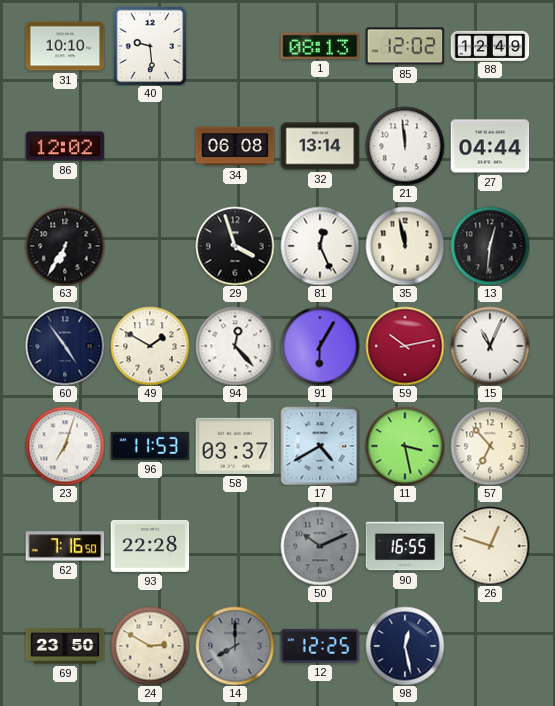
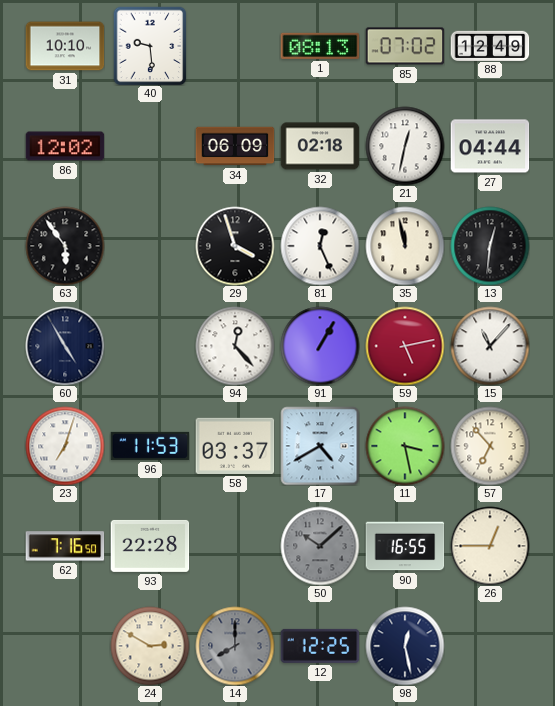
85: 12:02 -> 07:02
34: 06:08 -> 06:09
32: 13:14 -> 02:18
21: 11:59 -> 12:32
63: 6:35 -> 5:54
60: 4:54 -> 4:55
49: 1:50 -> none
91: 6:05 -> 1:05
59: 10:13 -> 5:13
15: 11:04 -> 11:07
50: 10:11 -> 10:08
26: 12:48 -> 12:45
69: 23:50 -> none
